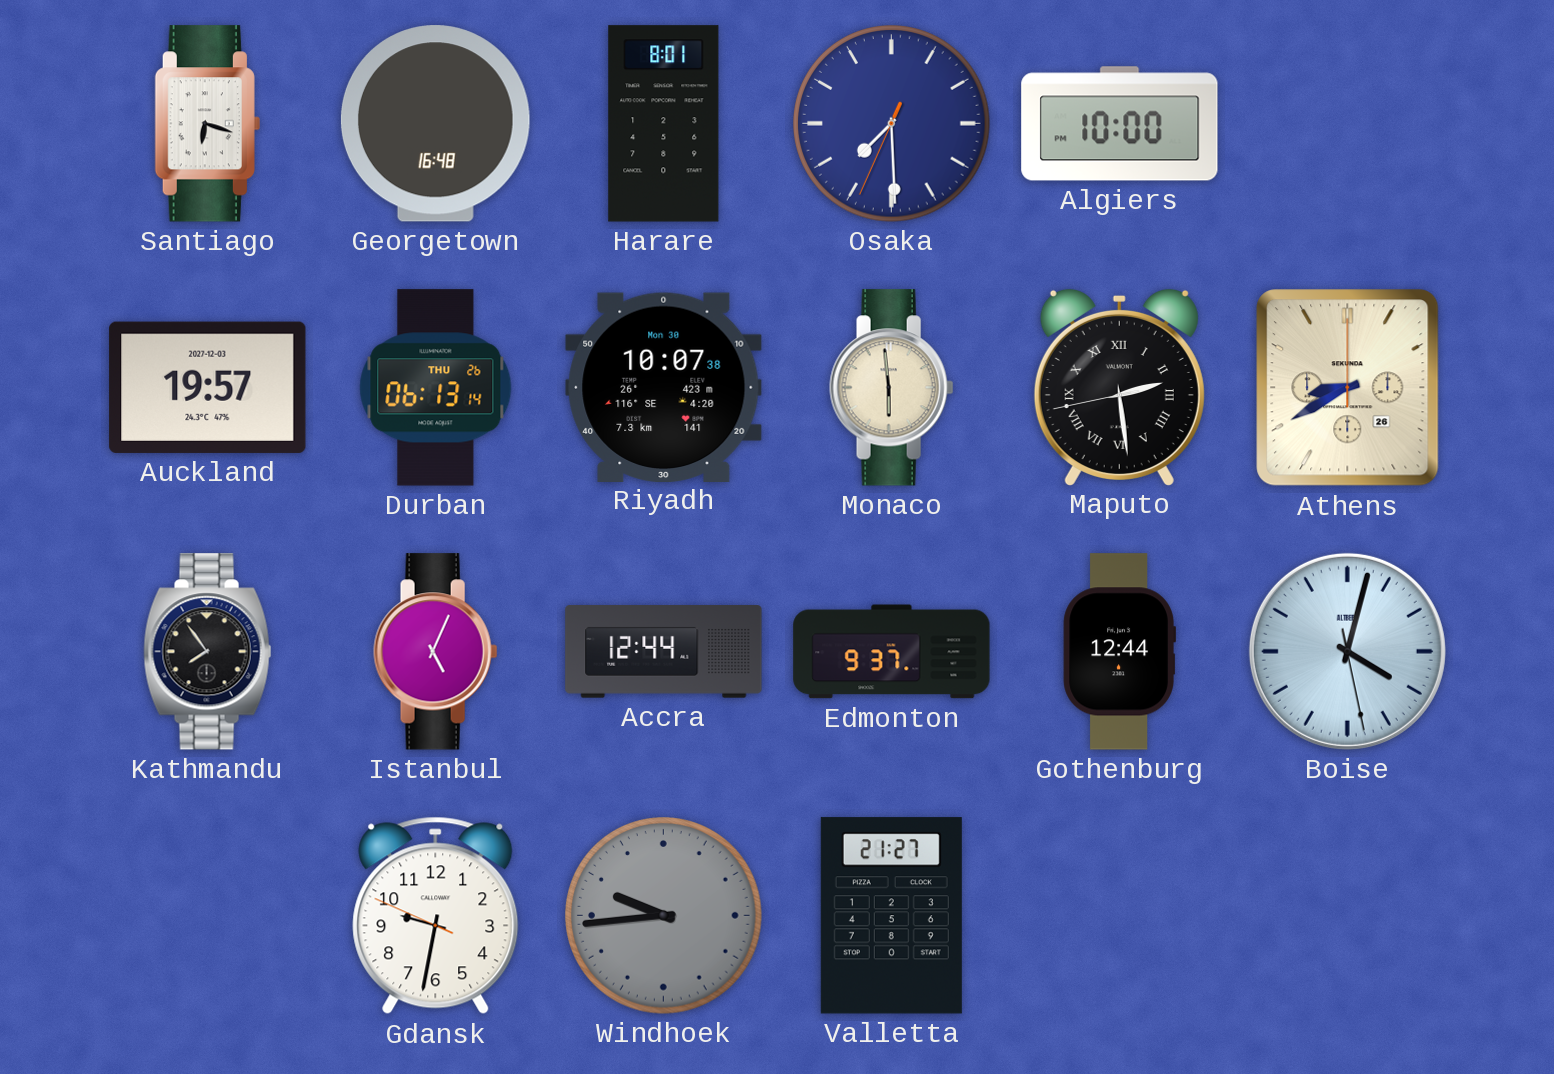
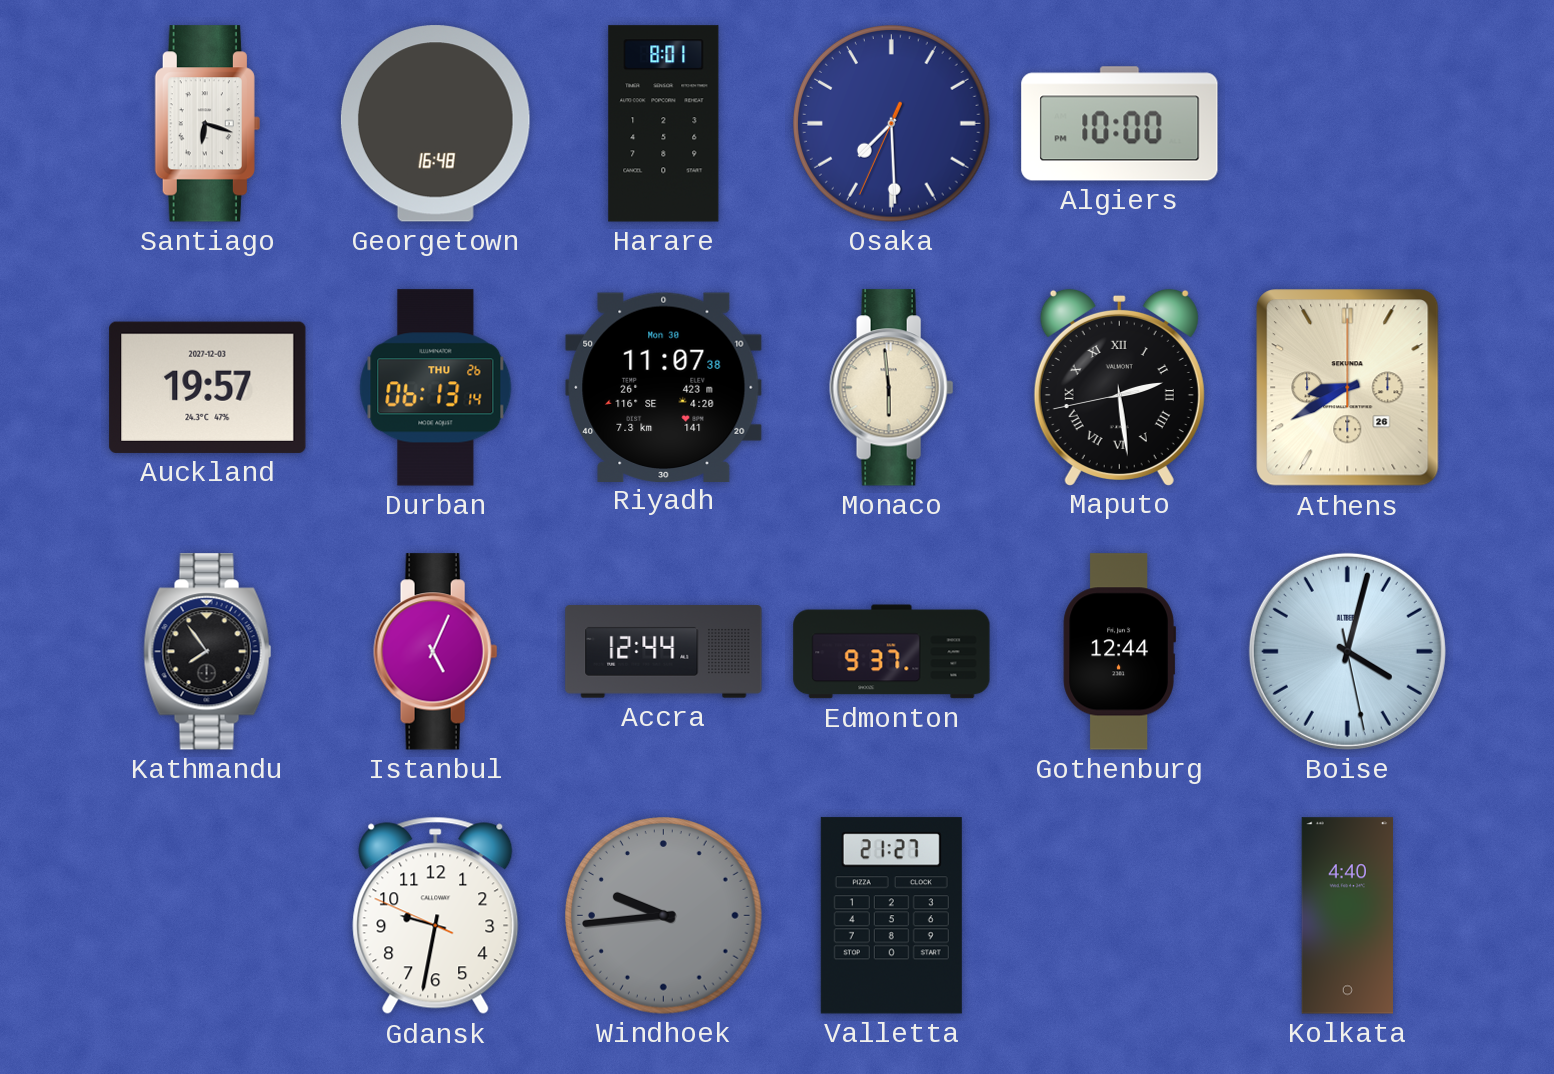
Riyadh: 10:07 -> 11:07
Kolkata: none -> 4:40
